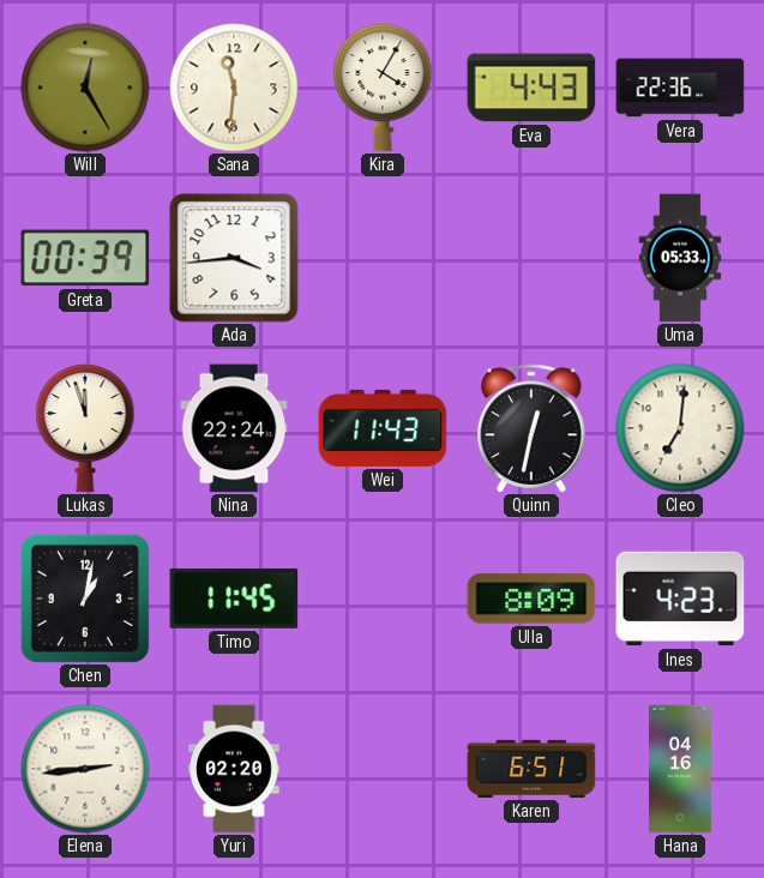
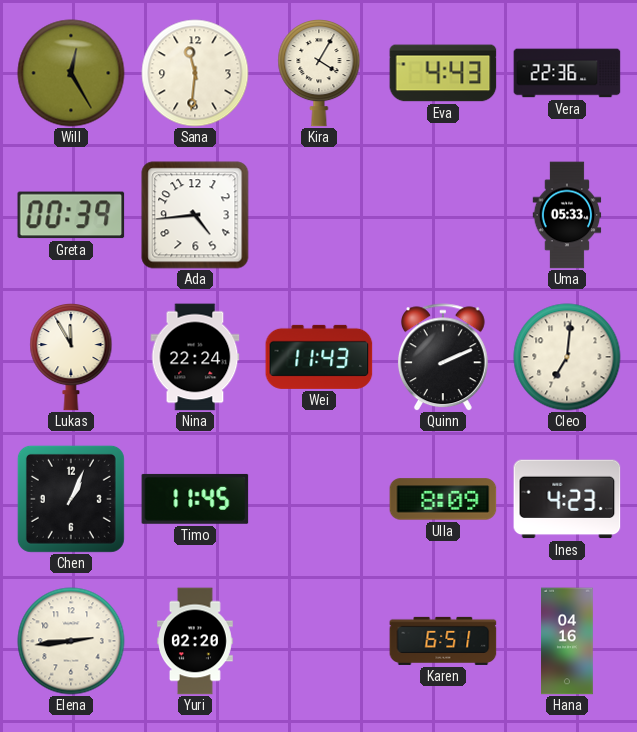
Ada: 3:44 -> 4:44
Lukas: 11:57 -> 11:55
Quinn: 12:32 -> 2:11
Chen: 1:02 -> 1:04
